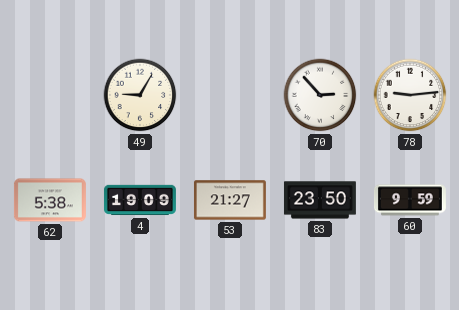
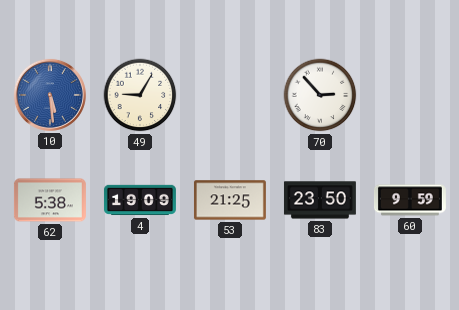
10: none -> 5:29
78: 9:14 -> none
53: 21:27 -> 21:25
